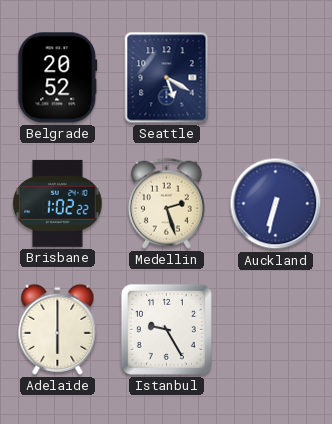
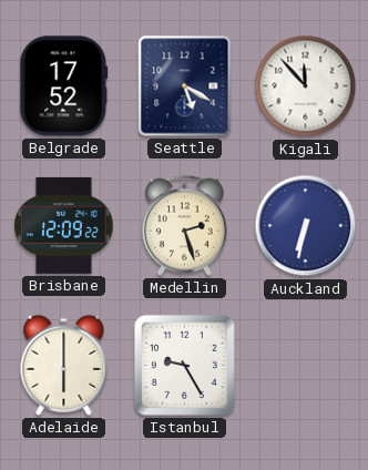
Belgrade: 20:52 -> 17:52
Kigali: none -> 11:53
Brisbane: 1:02 -> 12:09
